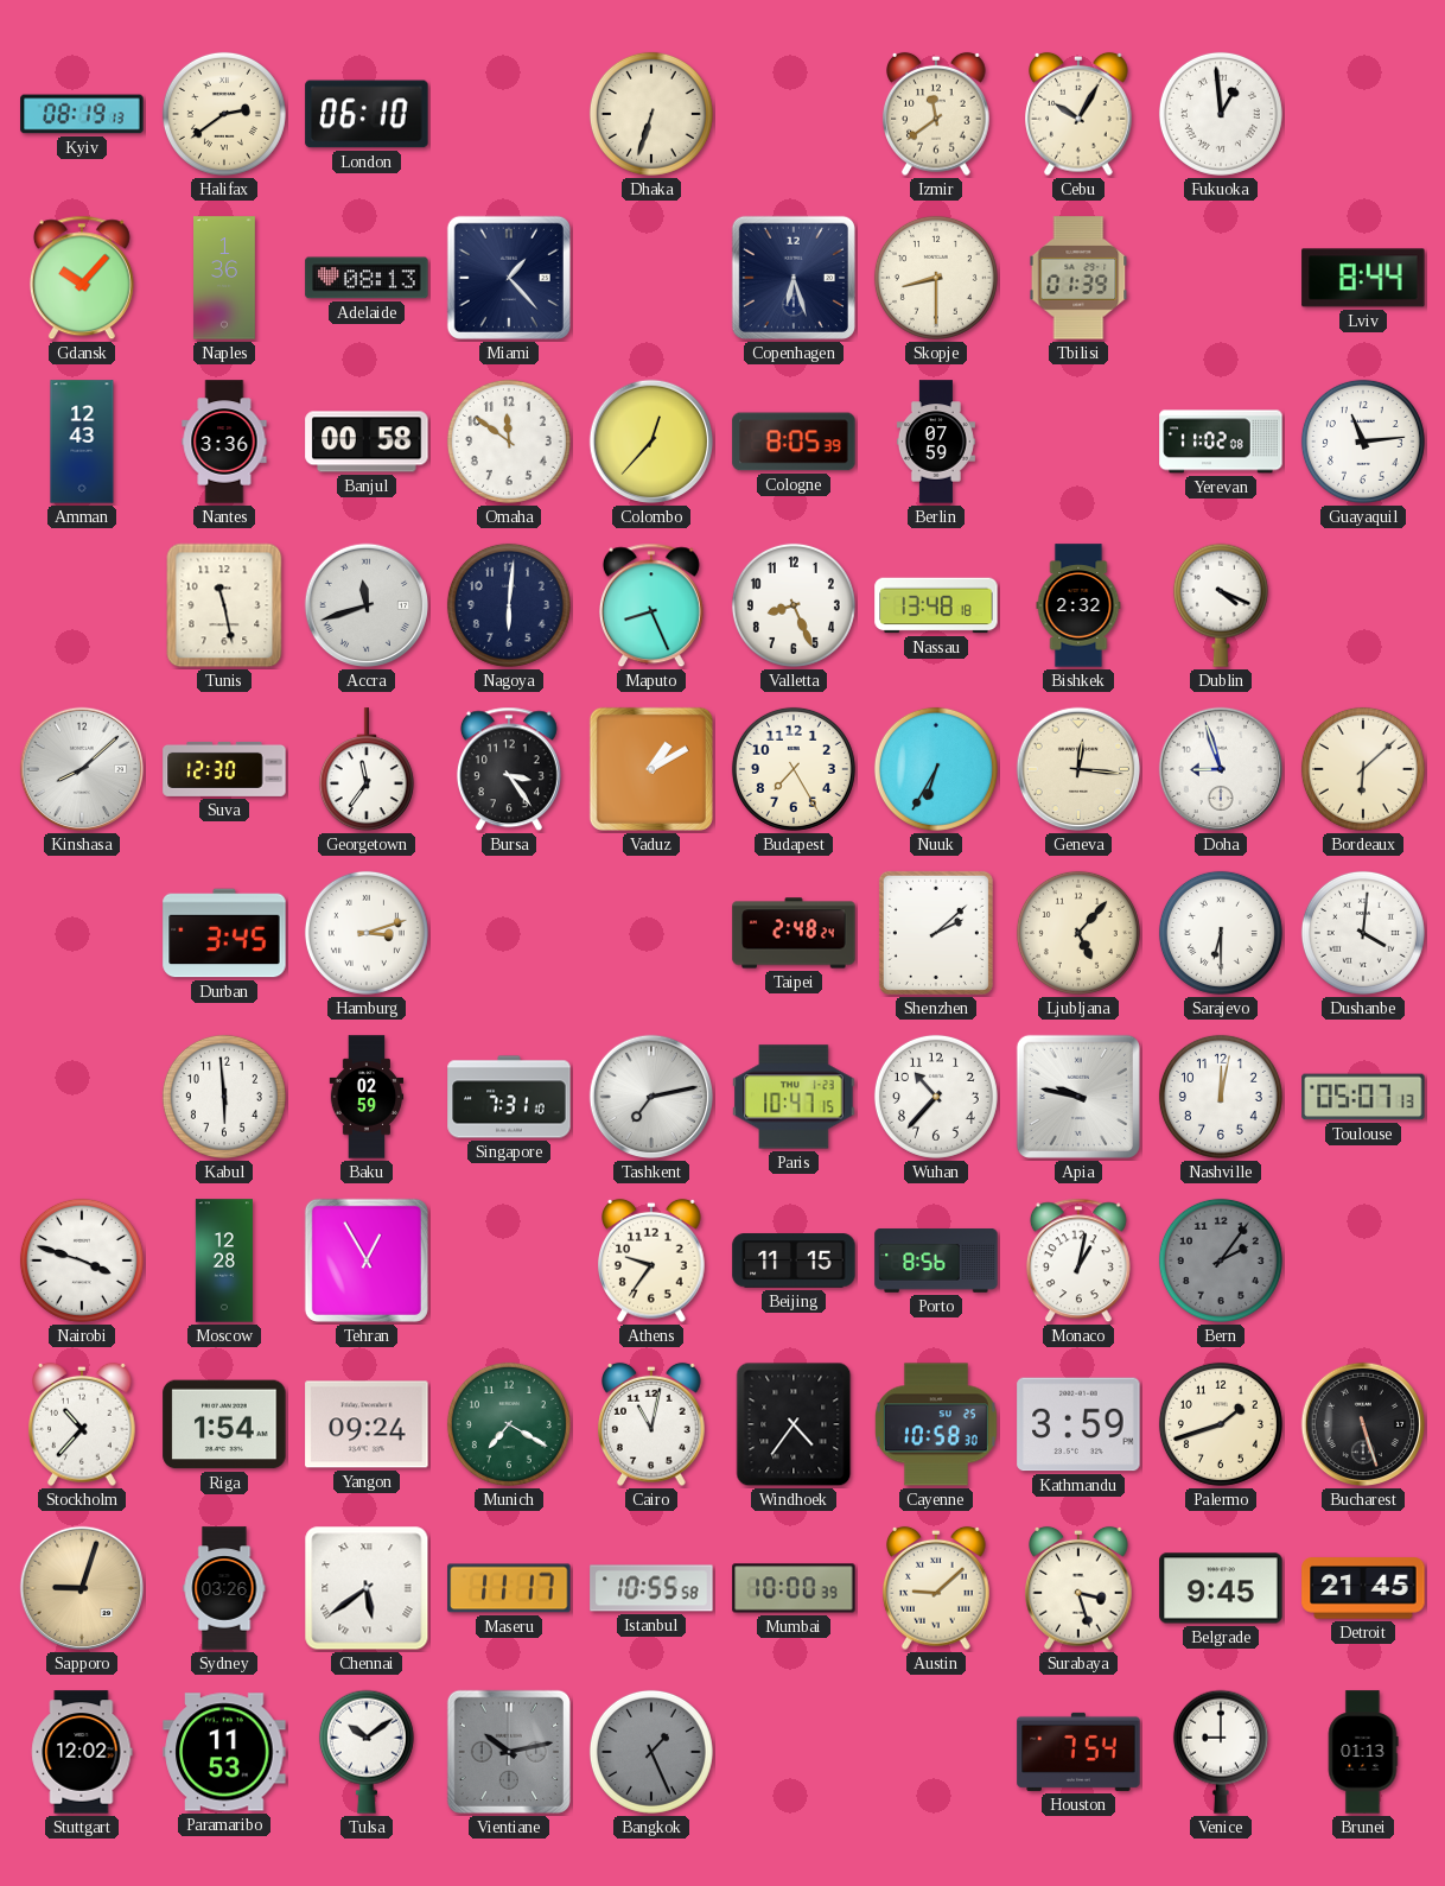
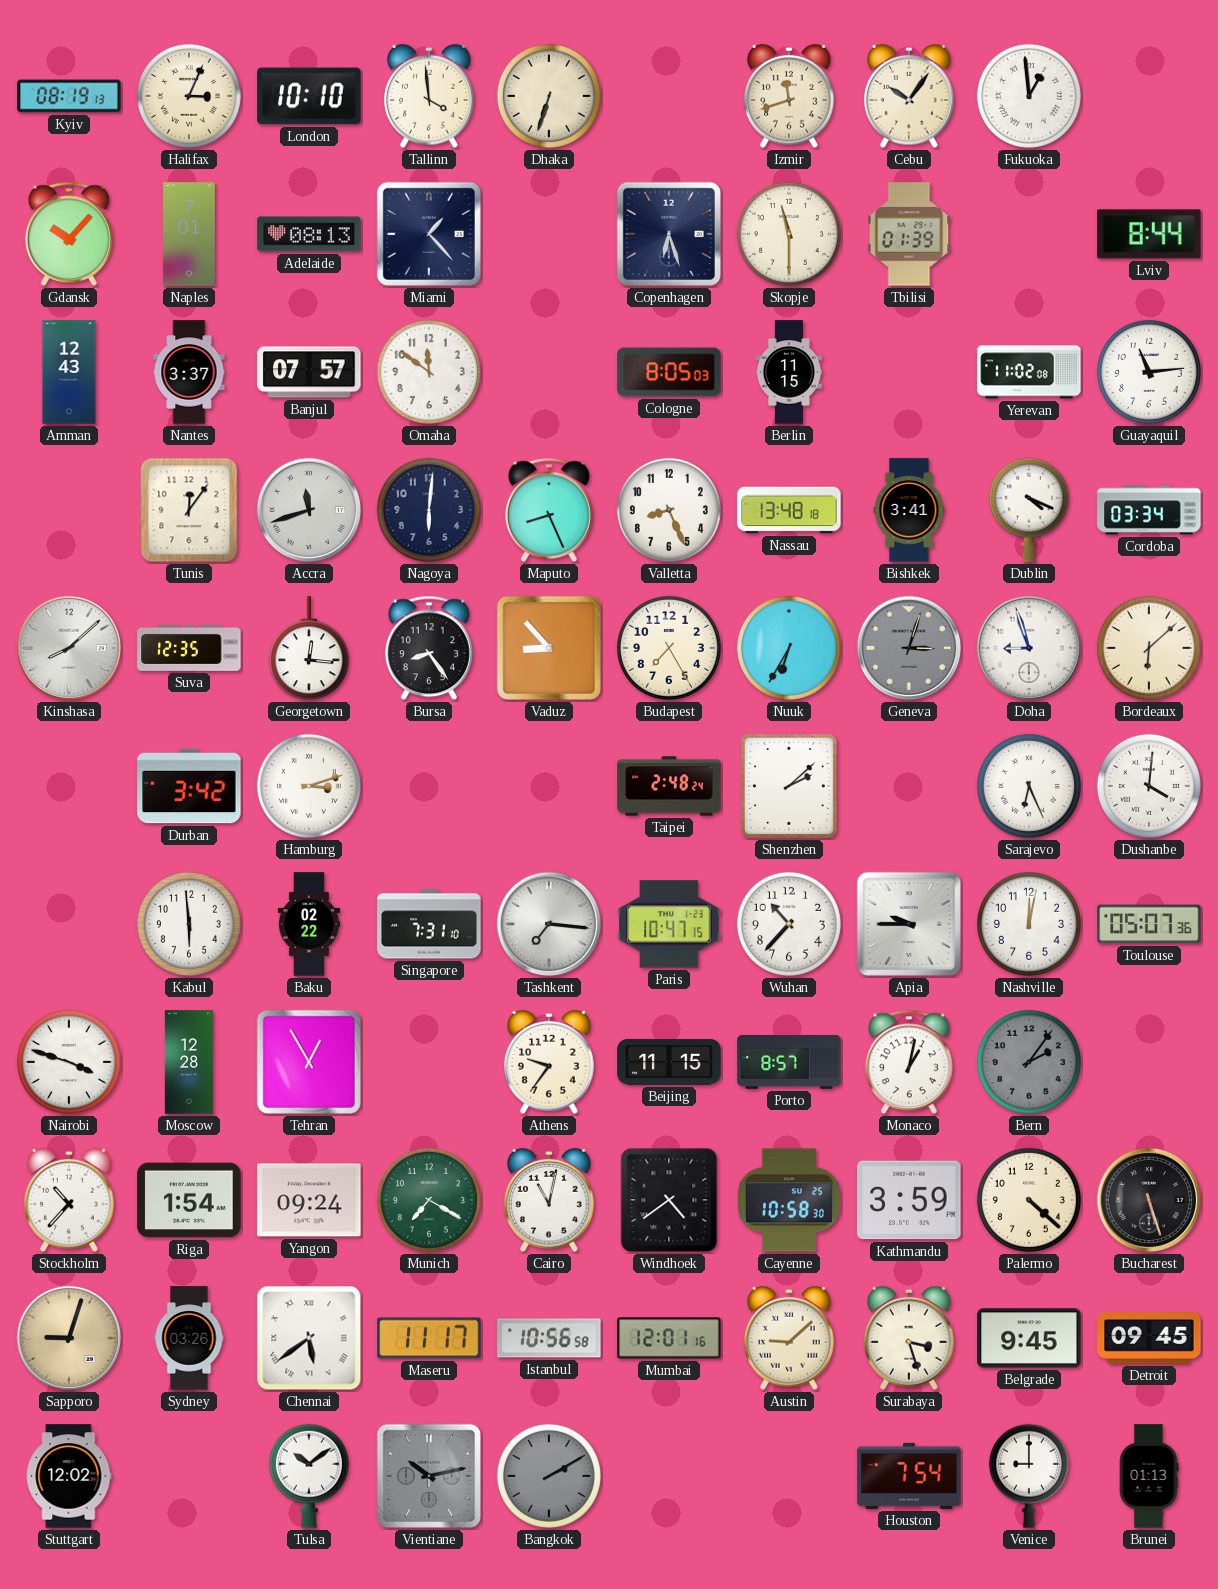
Halifax: 2:39 -> 3:04
London: 06:10 -> 10:10
Tallinn: none -> 3:59
Izmir: 11:39 -> 11:42
Cebu: 10:05 -> 10:06
Naples: 1:36 -> 7:01
Skopje: 8:30 -> 11:30
Nantes: 3:36 -> 3:37
Banjul: 00:58 -> 07:57
Colombo: 12:37 -> none
Cologne: 8:05:39 -> 8:05:03
Berlin: 07:59 -> 11:15
Tunis: 11:28 -> 12:06
Bishkek: 2:32 -> 3:41
Cordoba: none -> 03:34
Suva: 12:30 -> 12:35
Georgetown: 11:36 -> 12:16
Bursa: 3:24 -> 8:24
Vaduz: 1:10 -> 8:53
Geneva: 12:16 -> 3:03
Geneva dial: cream -> grey
Durban: 3:45 -> 3:42
Ljubljana: 5:07 -> none
Sarajevo: 6:30 -> 6:26
Baku: 02:59 -> 02:22
Tashkent: 7:13 -> 7:16
Apia: 9:47 -> 9:45
Toulouse: 05:07:13 -> 05:07:36
Porto: 8:56 -> 8:57
Windhoek: 4:36 -> 4:39
Palermo: 1:42 -> 4:22
Istanbul: 10:55 -> 10:56
Mumbai: 10:00 -> 12:01
Detroit: 21:45 -> 09:45
Paramaribo: 11:53 -> none
Bangkok: 1:26 -> 2:10
